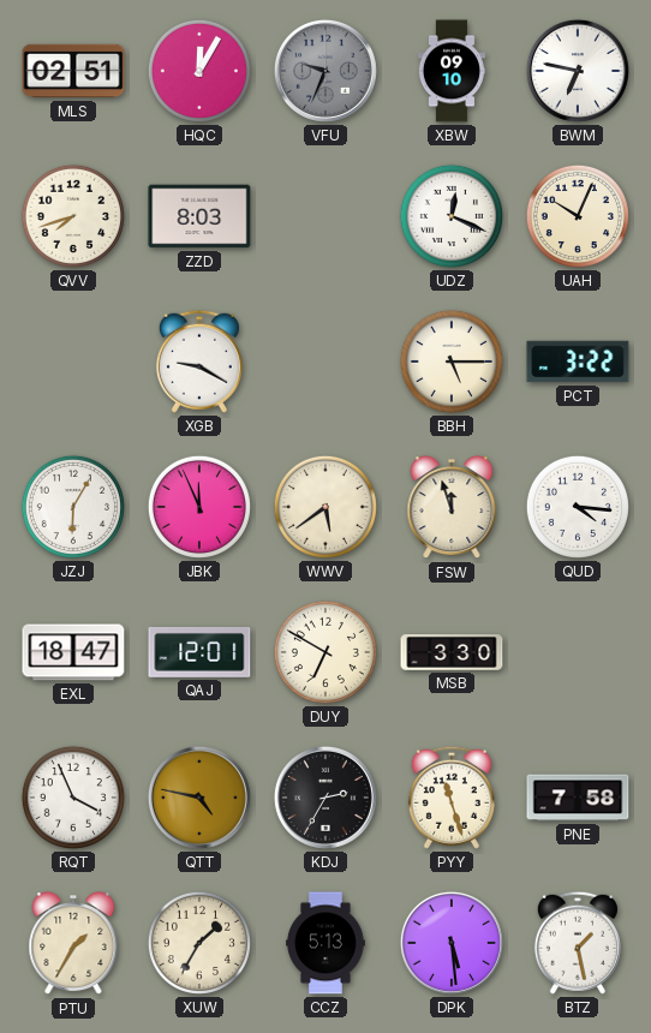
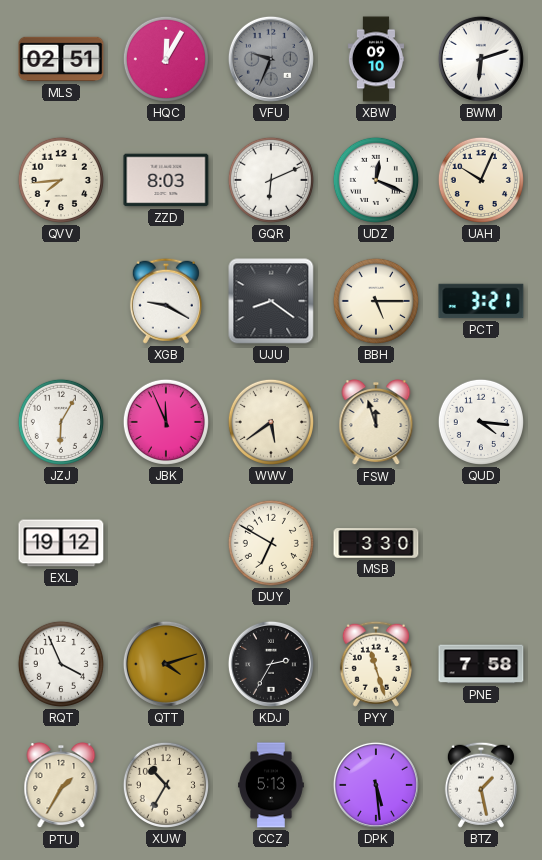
BWM: 6:47 -> 6:12
QVV: 7:42 -> 7:44
GQR: none -> 6:11
UJU: none -> 8:21
PCT: 3:22 -> 3:21
EXL: 18:47 -> 19:12
QAJ: 12:01 -> none
QTT: 4:47 -> 4:12
XUW: 1:35 -> 10:35
